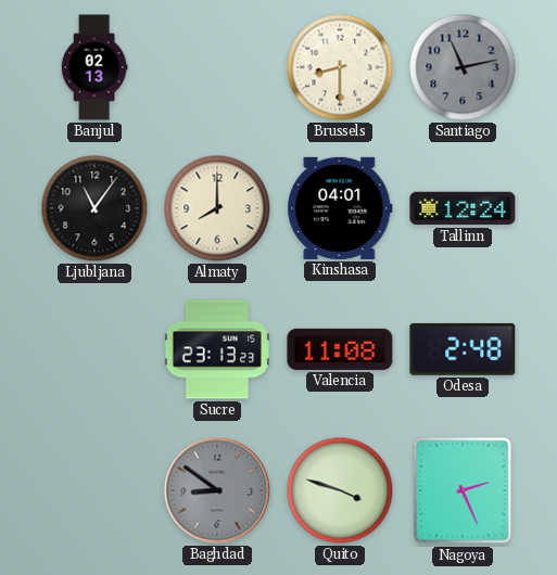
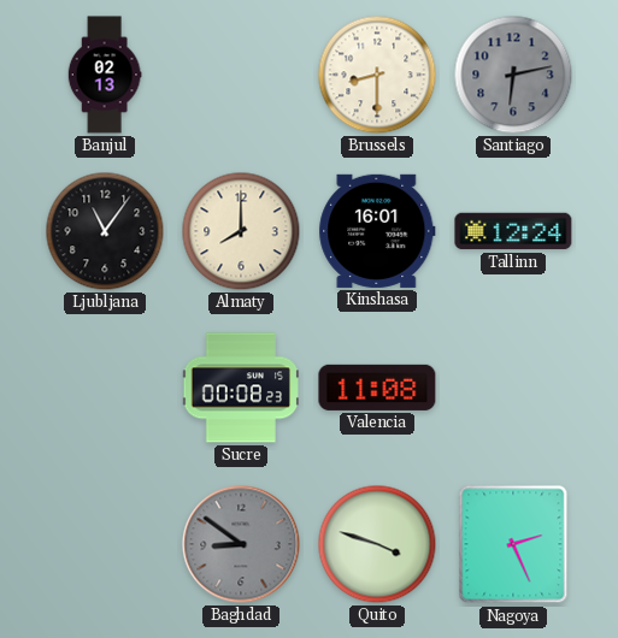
Santiago: 11:13 -> 6:13
Kinshasa: 04:01 -> 16:01
Sucre: 23:13 -> 00:08
Odesa: 2:48 -> none
